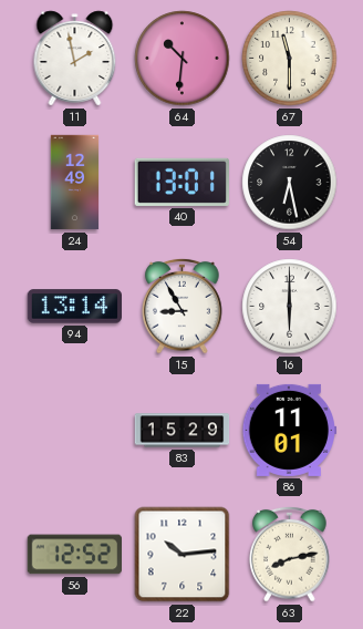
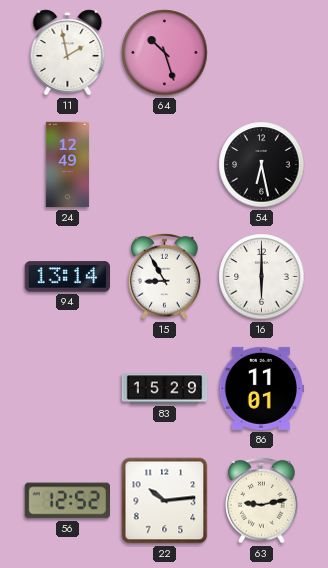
64: 10:31 -> 10:27
67: 11:30 -> none
40: 13:01 -> none
63: 8:13 -> 9:13
